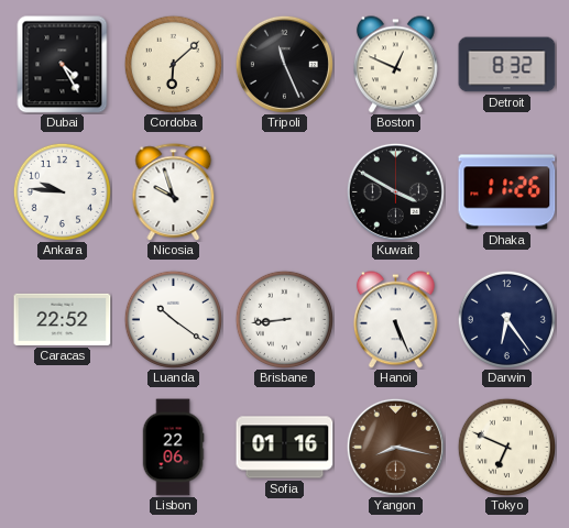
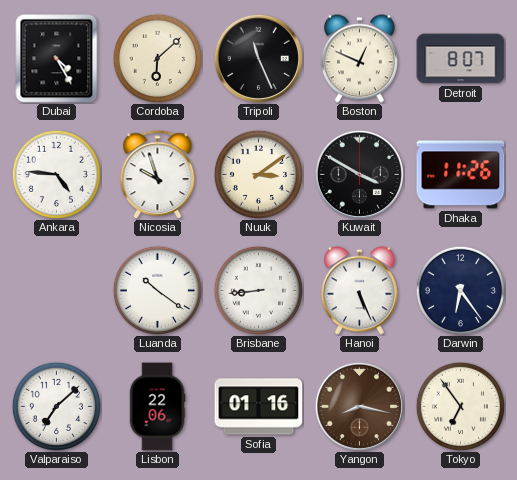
Detroit: 8:32 -> 8:07
Ankara: 9:46 -> 4:46
Nuuk: none -> 3:09
Caracas: 22:52 -> none
Valparaiso: none -> 7:08
Tokyo: 6:49 -> 6:54
